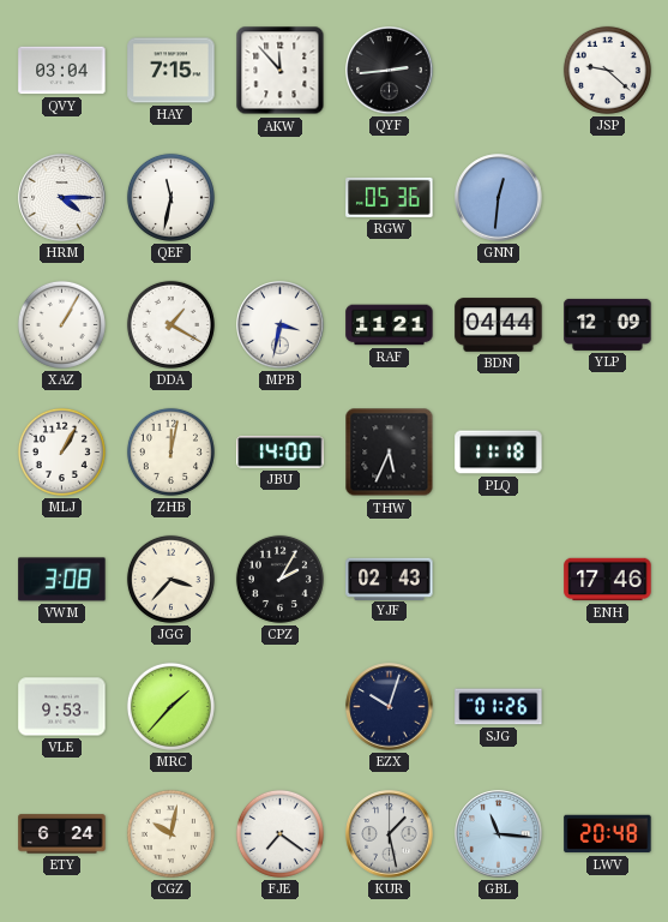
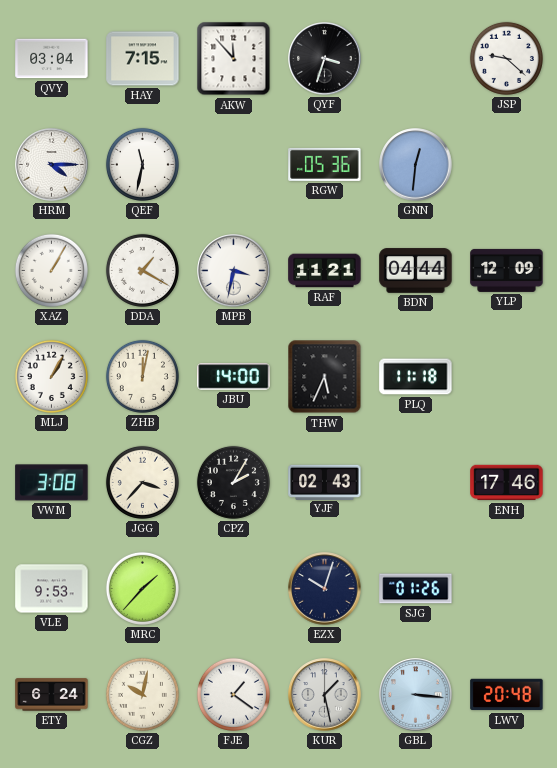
QYF: 2:44 -> 3:33
FJE: 7:21 -> 1:21
GBL: 11:16 -> 3:16
